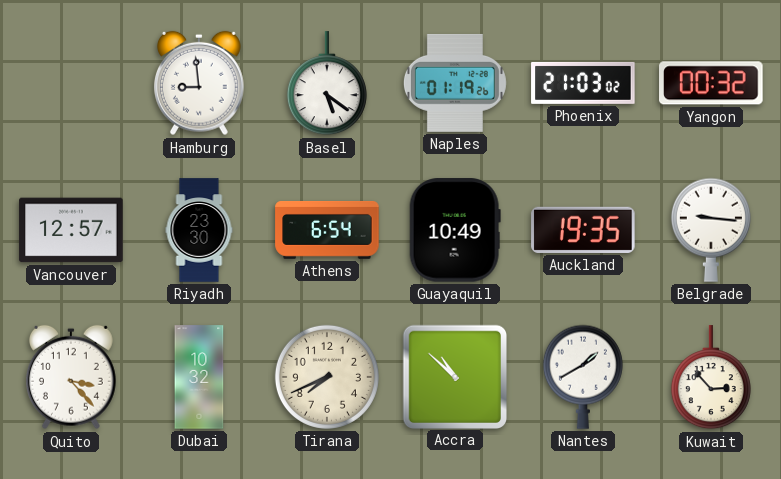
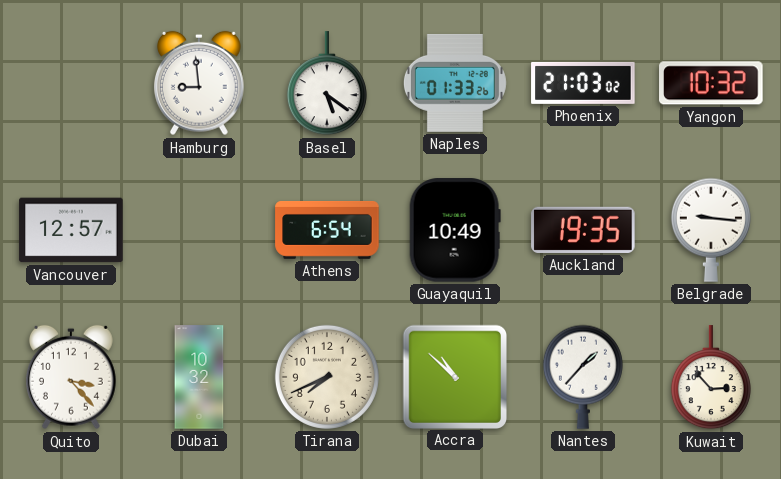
Naples: 01:19 -> 01:33
Yangon: 00:32 -> 10:32
Riyadh: 23:30 -> none
Nantes: 1:40 -> 1:37
